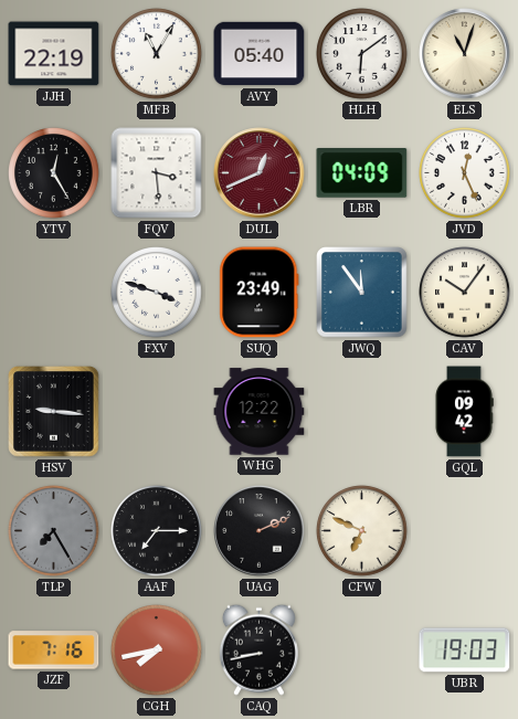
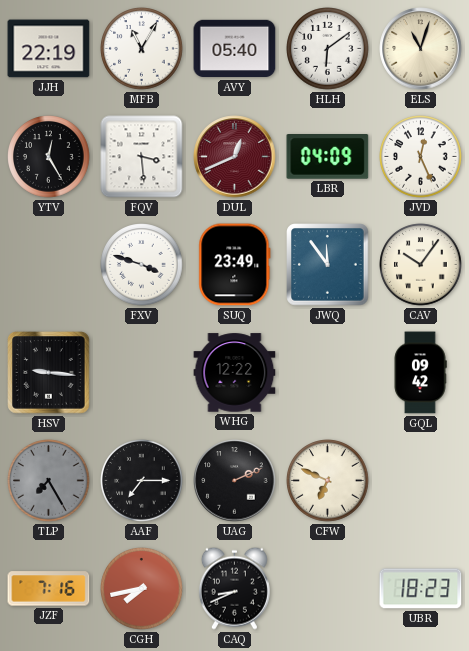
CAQ: 8:43 -> 8:41
UBR: 19:03 -> 18:23
